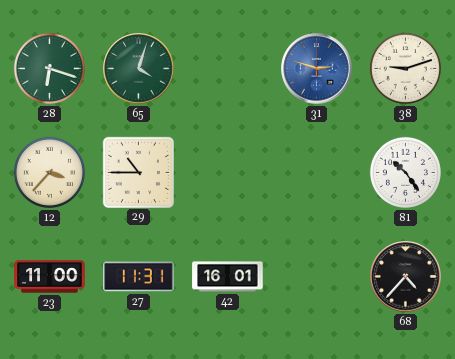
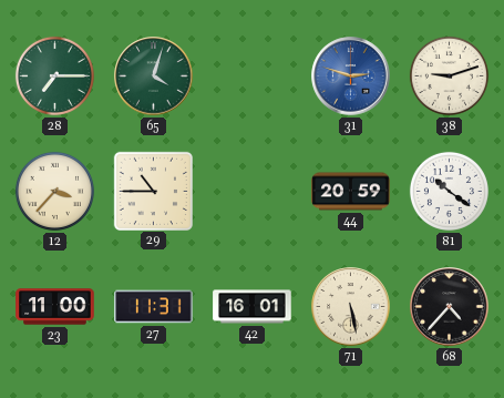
28: 6:18 -> 7:15
44: none -> 20:59
81: 10:24 -> 10:21
71: none -> 5:28
